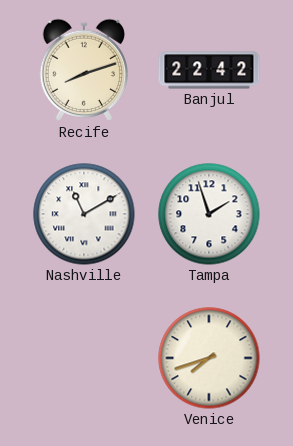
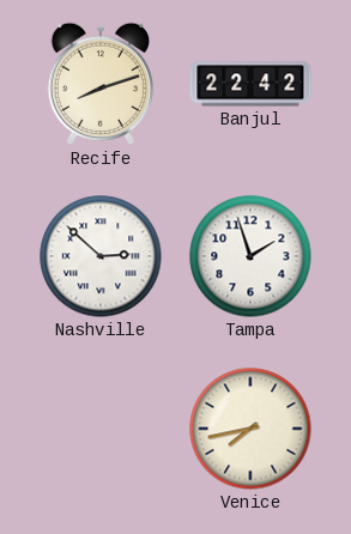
Nashville: 11:10 -> 2:52
Venice: 7:42 -> 7:43
